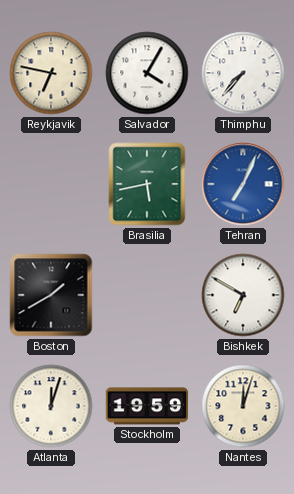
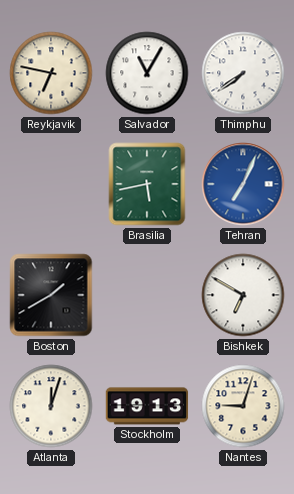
Salvador: 4:05 -> 11:05
Thimphu: 7:37 -> 7:39
Stockholm: 19:59 -> 19:13
Nantes: 12:03 -> 9:03
